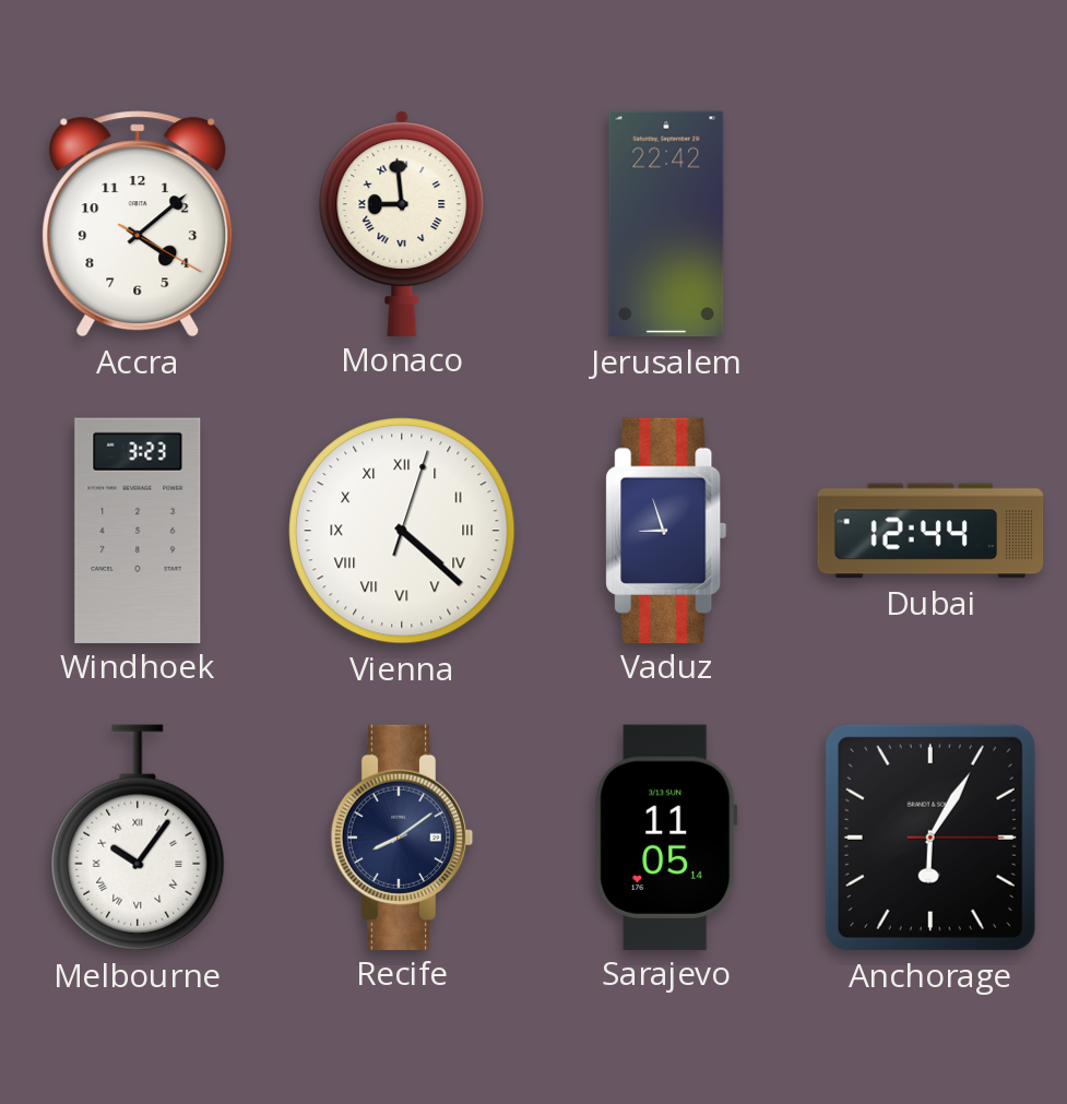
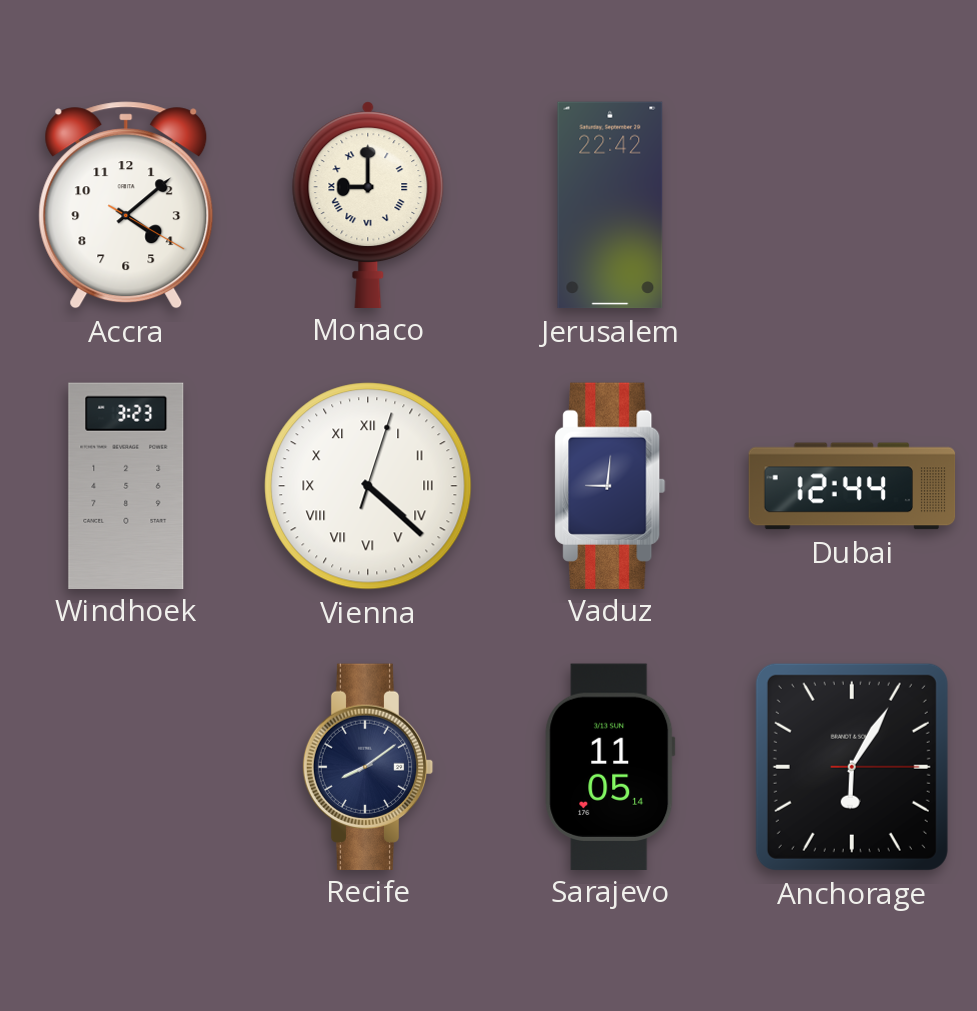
Monaco: 8:59 -> 9:00
Vaduz: 8:57 -> 9:01
Melbourne: 10:06 -> none
